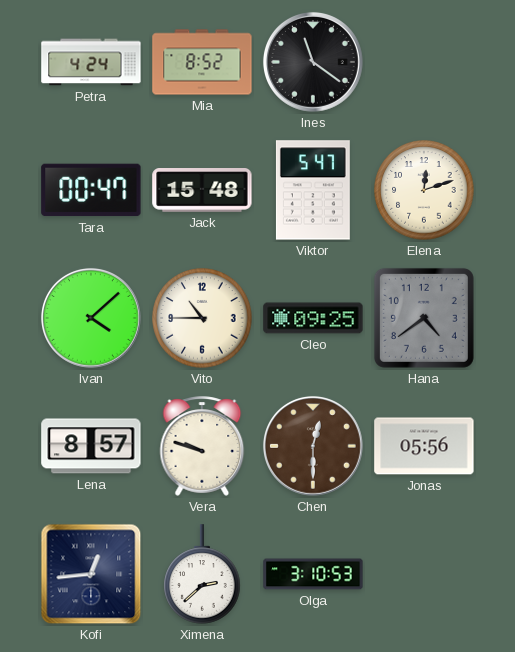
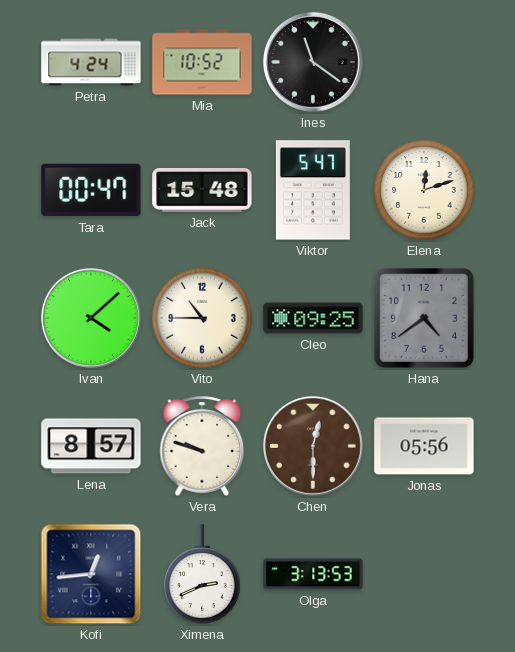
Mia: 8:52 -> 10:52
Ximena: 2:38 -> 2:41
Olga: 3:10 -> 3:13
